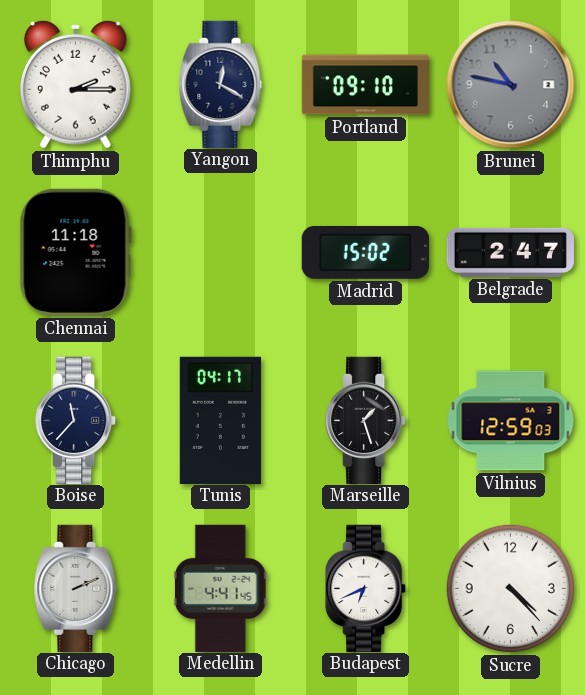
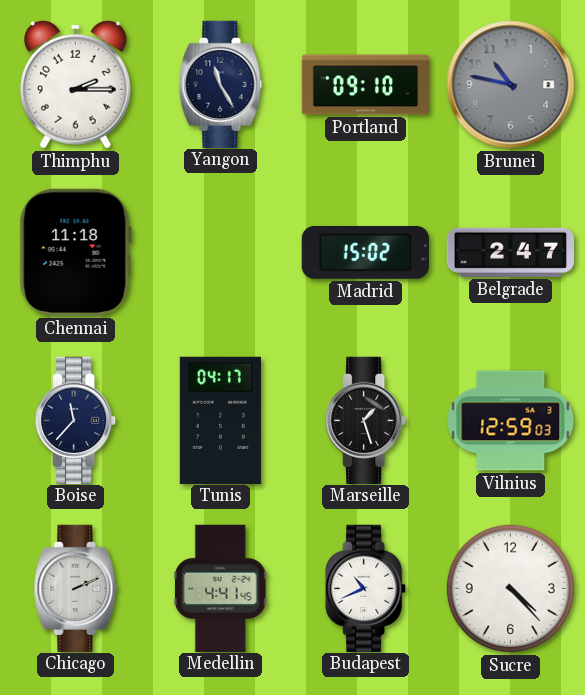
Yangon: 12:20 -> 11:25
Budapest: 6:41 -> 10:41
